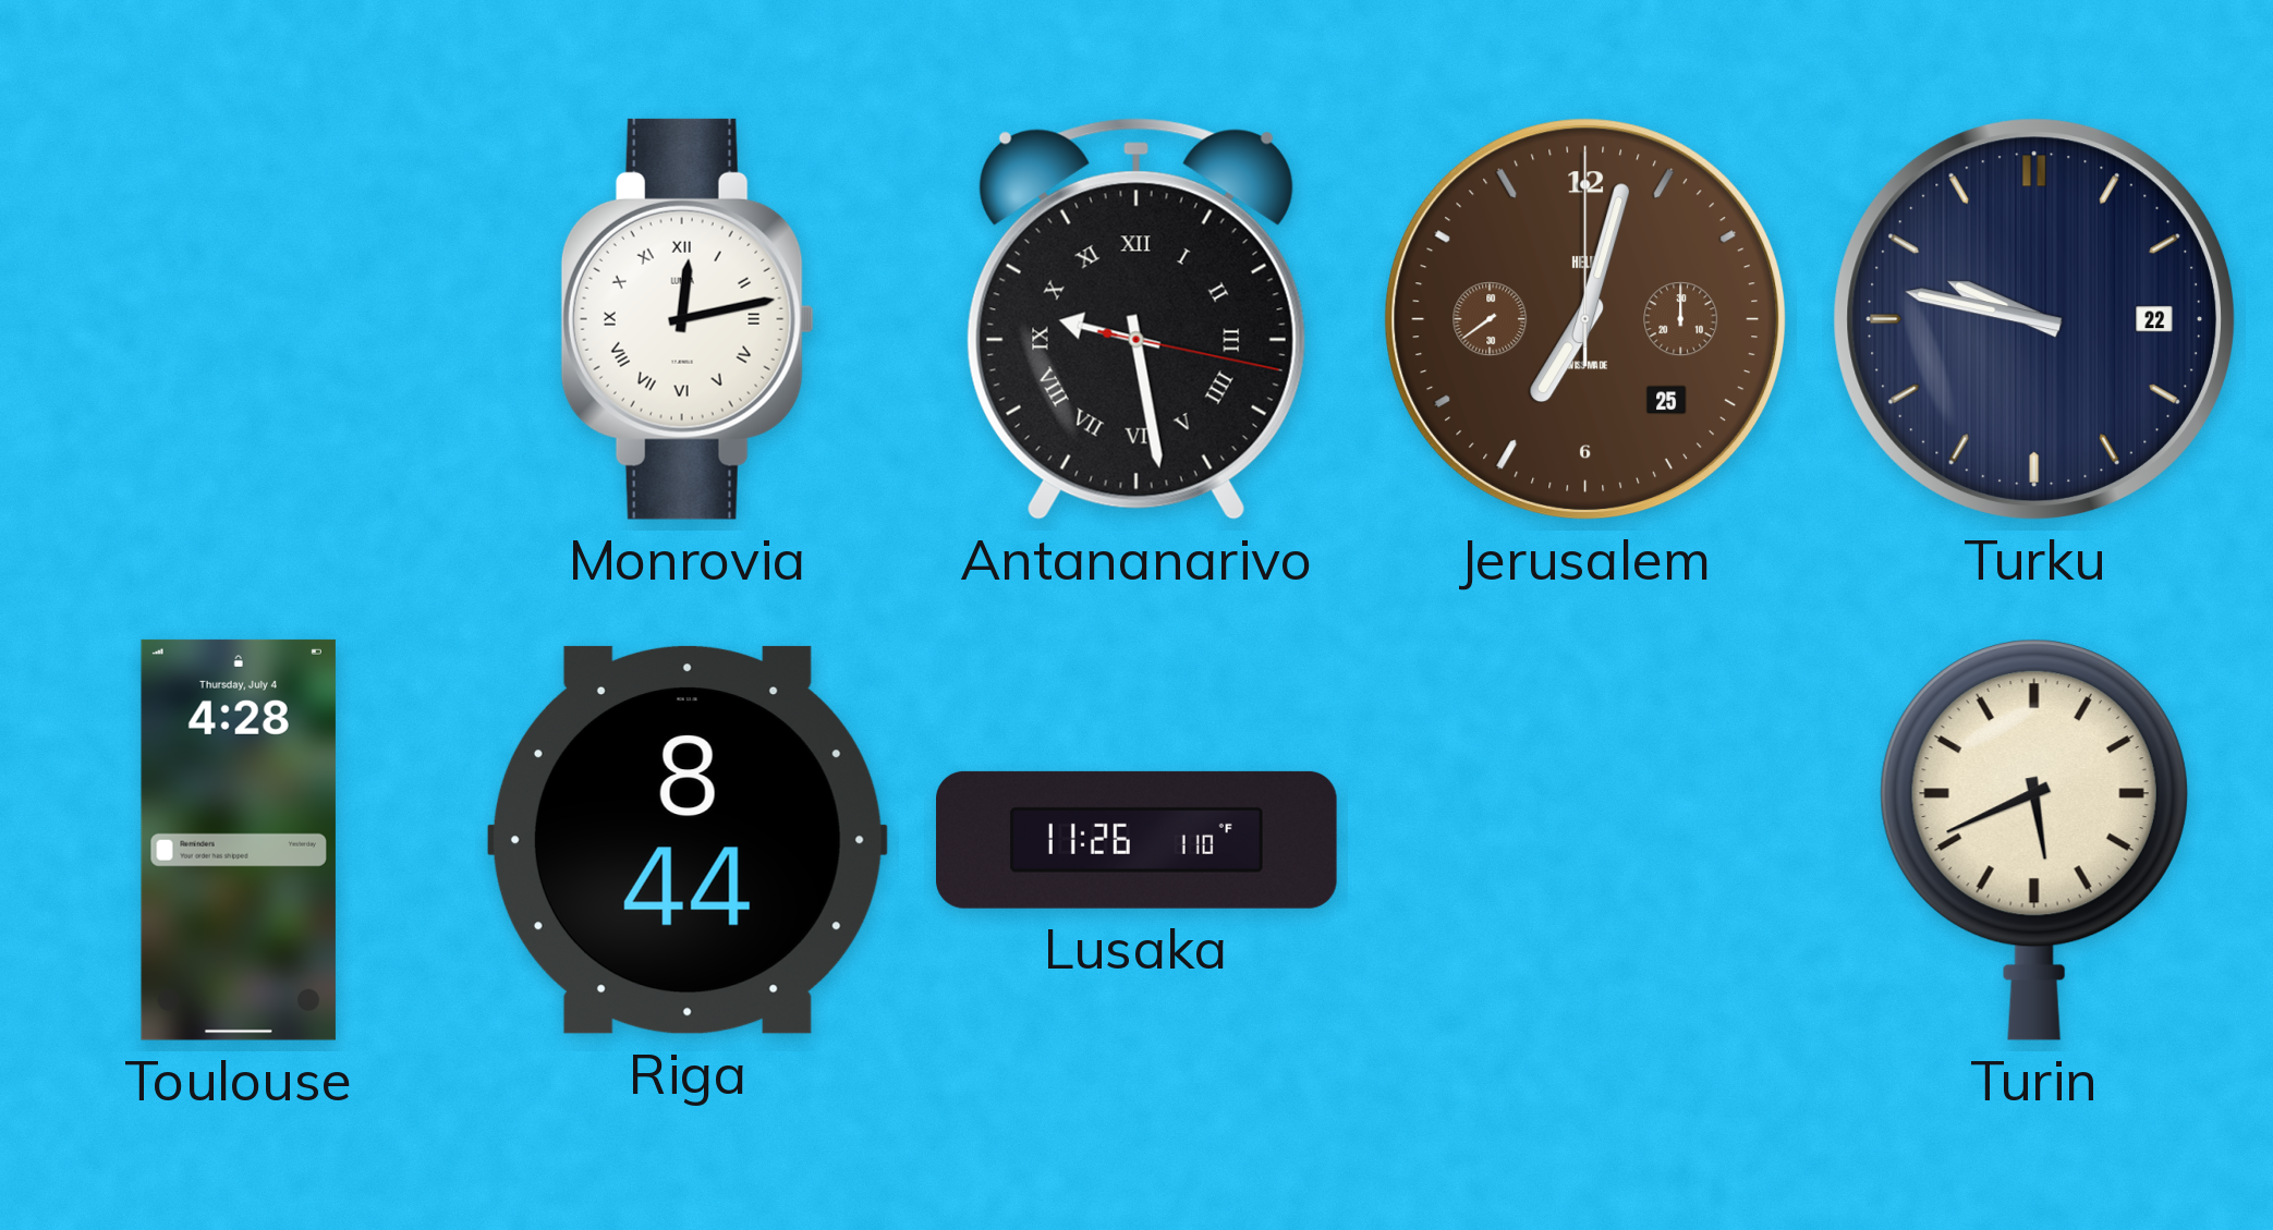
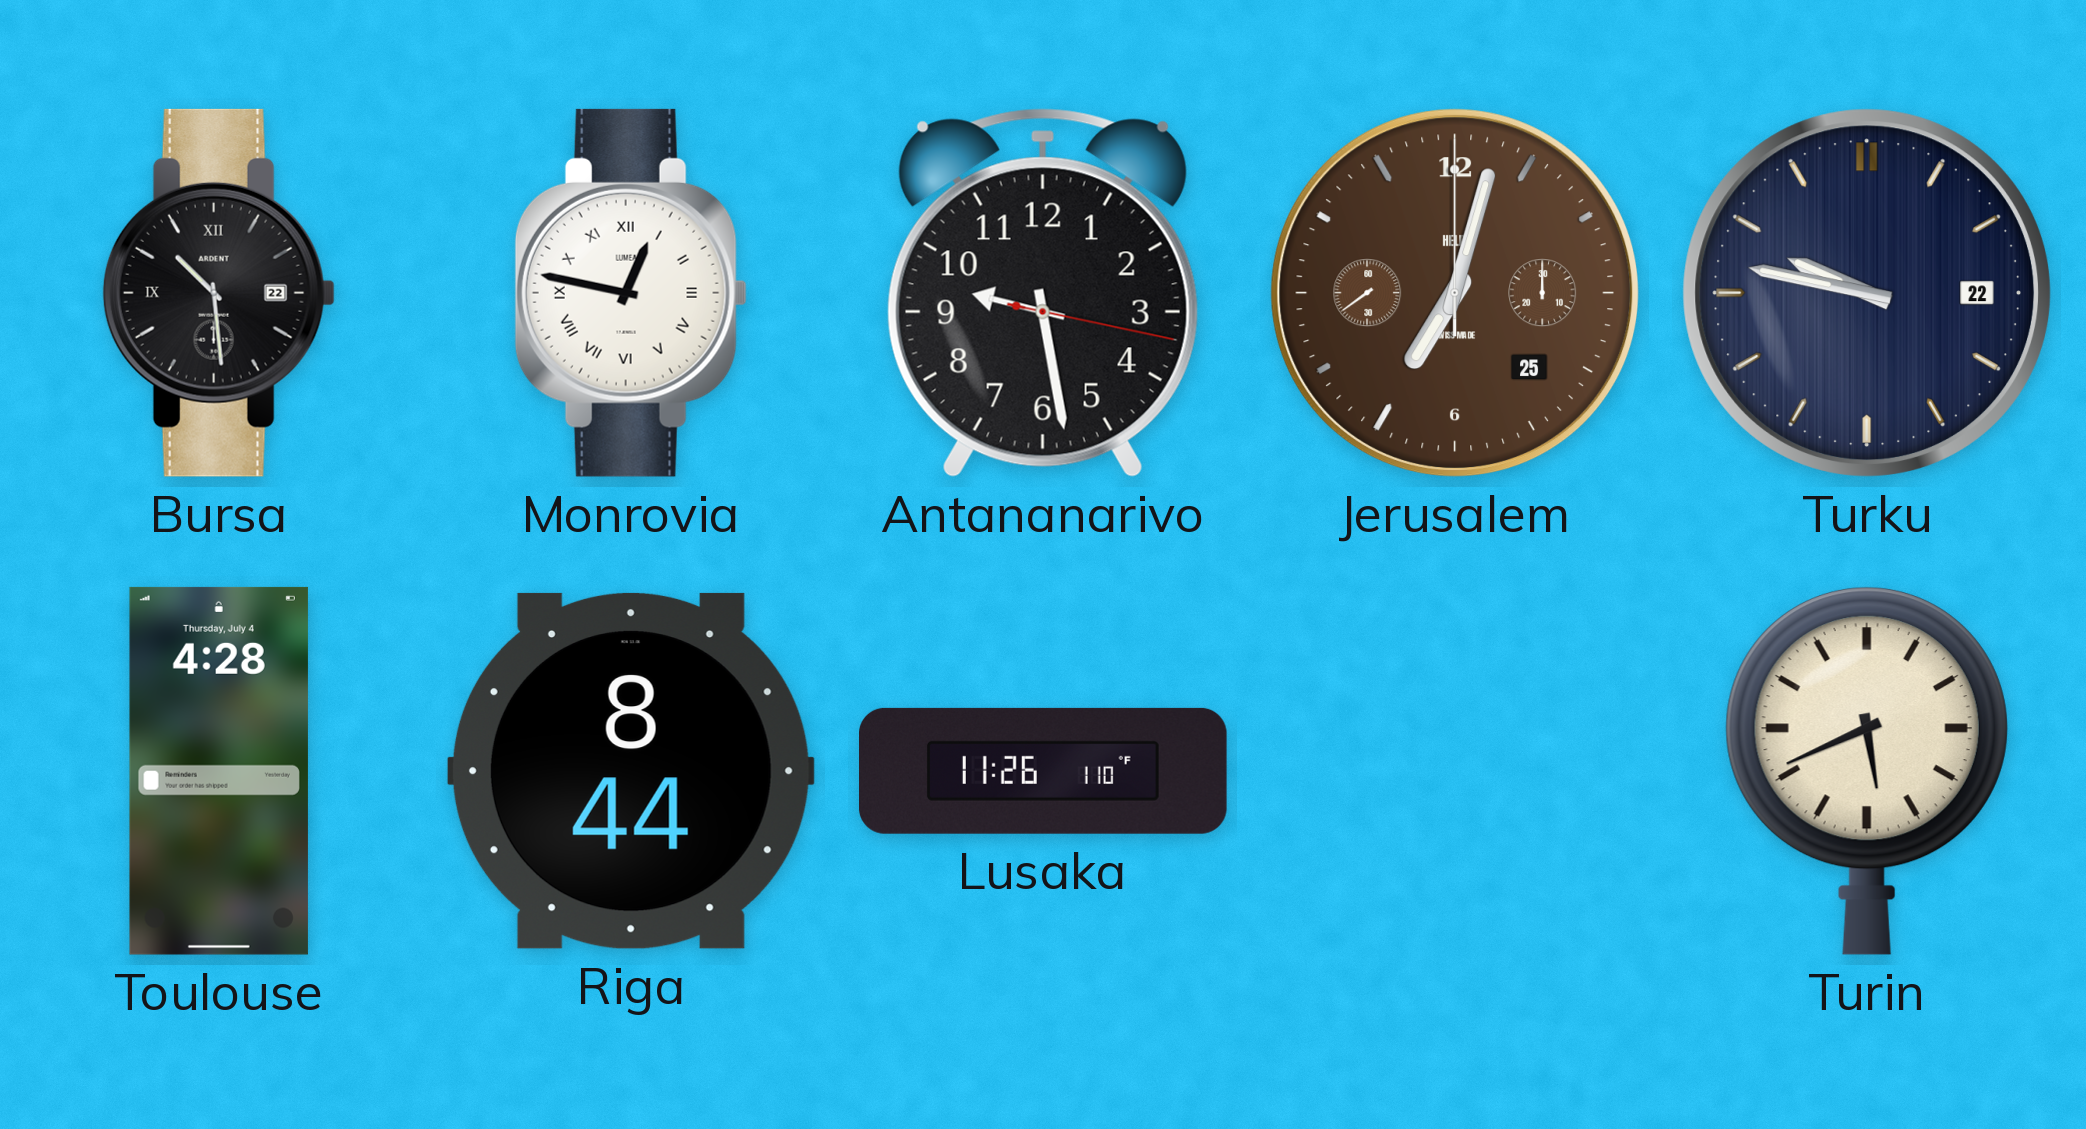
Bursa: none -> 10:29
Monrovia: 12:13 -> 12:47
Antananarivo numerals: Roman -> Arabic
